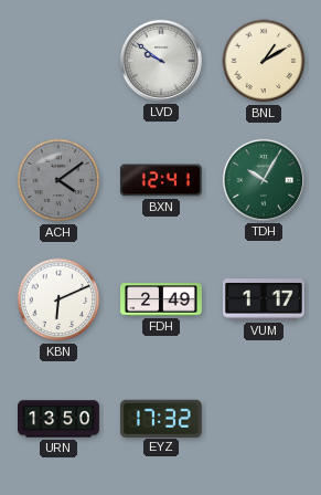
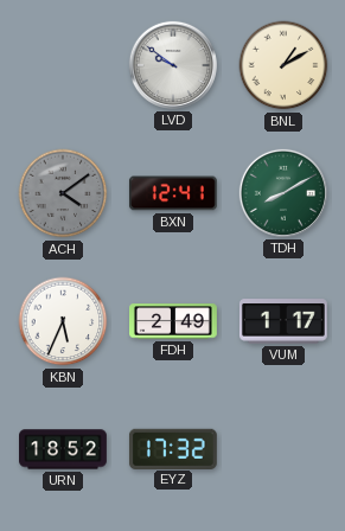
TDH: 10:05 -> 8:10
KBN: 6:11 -> 5:34
URN: 13:50 -> 18:52
